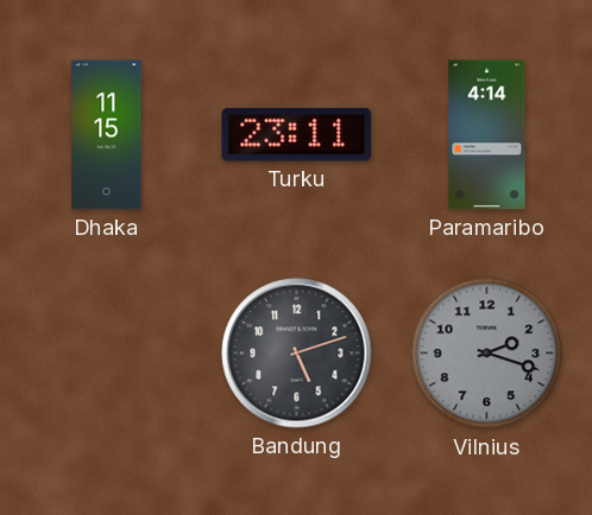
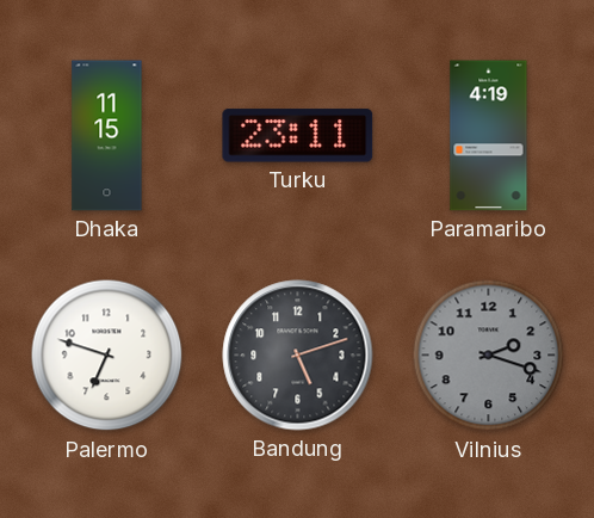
Paramaribo: 4:14 -> 4:19
Palermo: none -> 6:48
